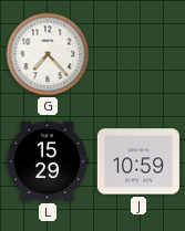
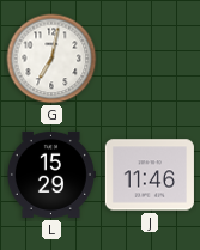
G: 7:23 -> 7:02
J: 10:59 -> 11:46
